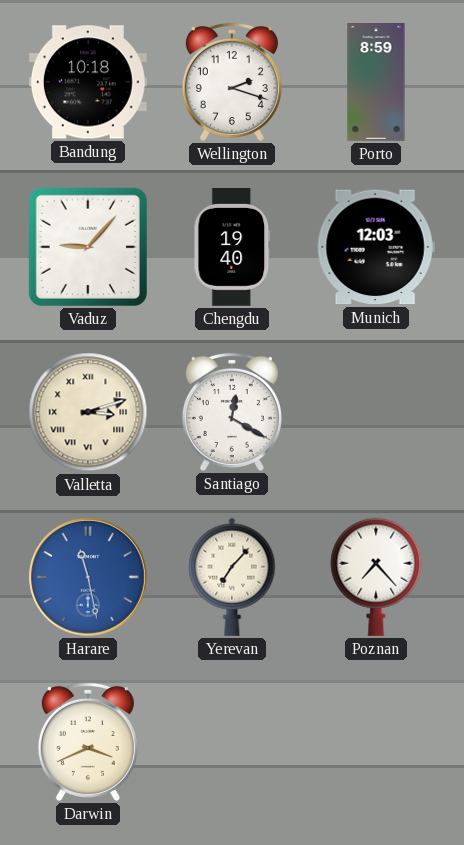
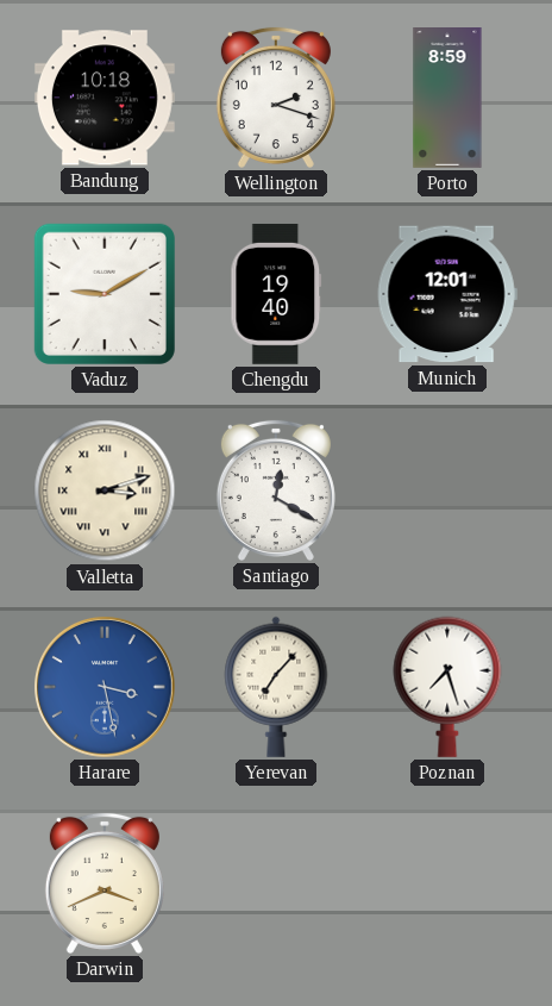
Vaduz: 9:07 -> 9:10
Munich: 12:03 -> 12:01
Harare: 11:28 -> 3:28
Poznan: 7:23 -> 7:27
